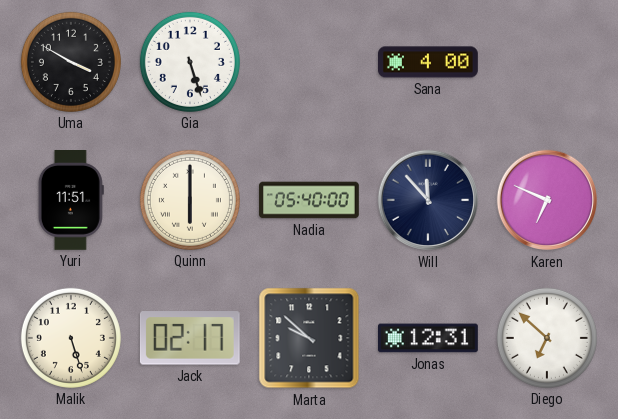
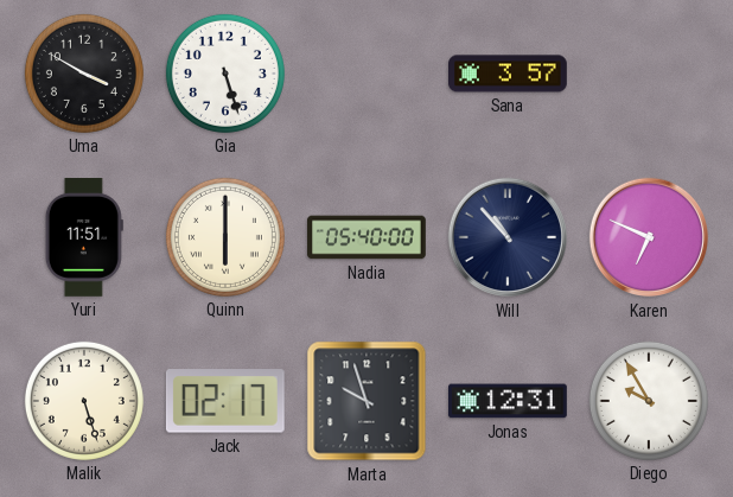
Sana: 4:00 -> 3:57
Will: 11:53 -> 10:53
Marta: 9:52 -> 9:57
Diego: 6:52 -> 9:55
